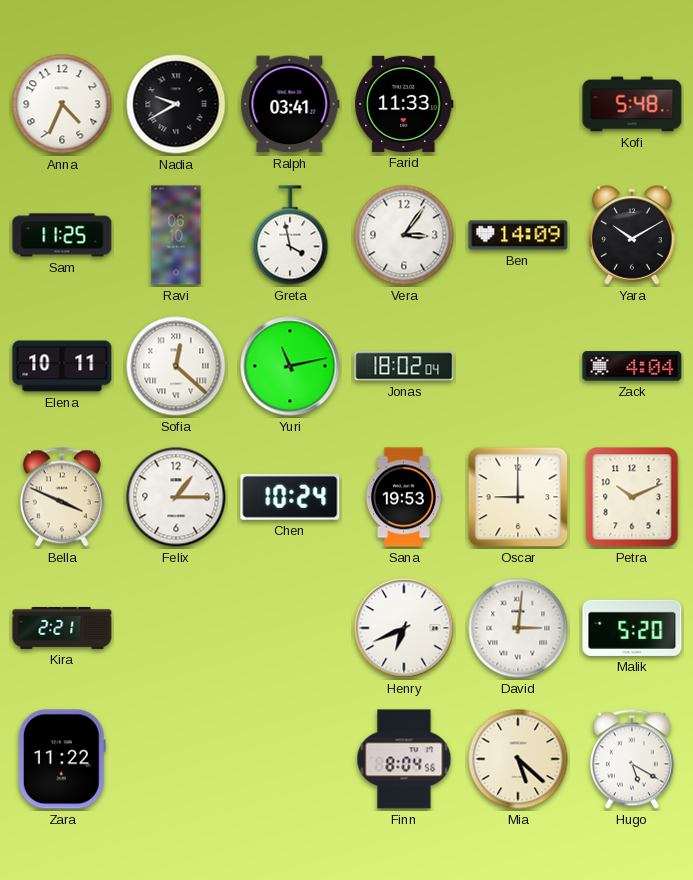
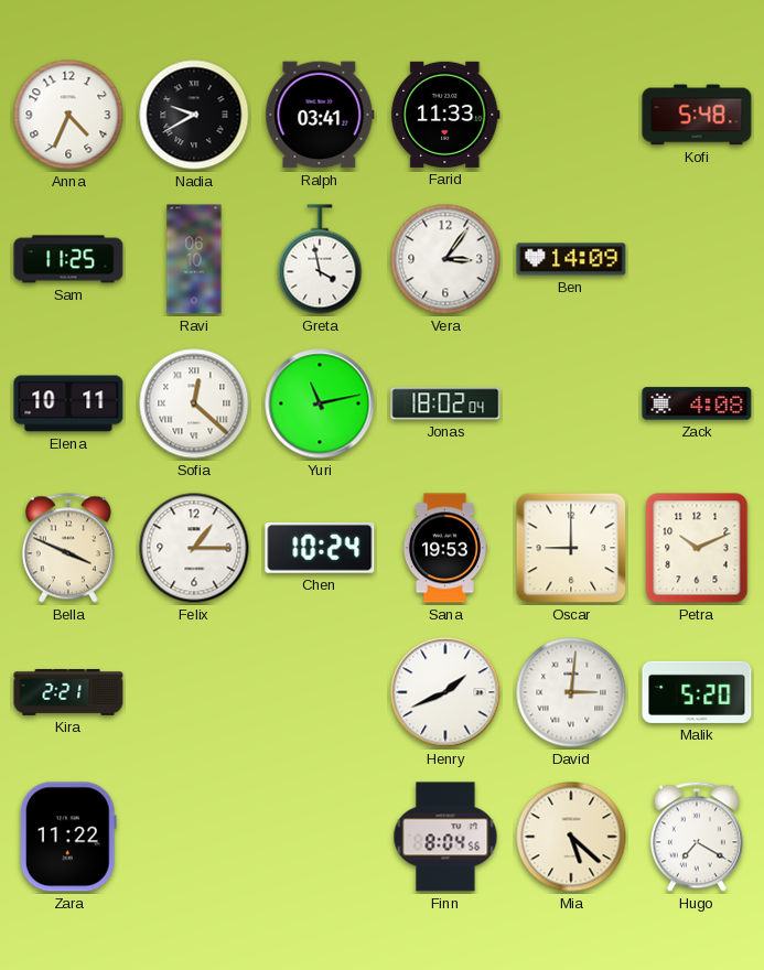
Yara: 10:10 -> none
Zack: 4:04 -> 4:08
Henry: 6:41 -> 1:41
Hugo: 5:20 -> 7:20
